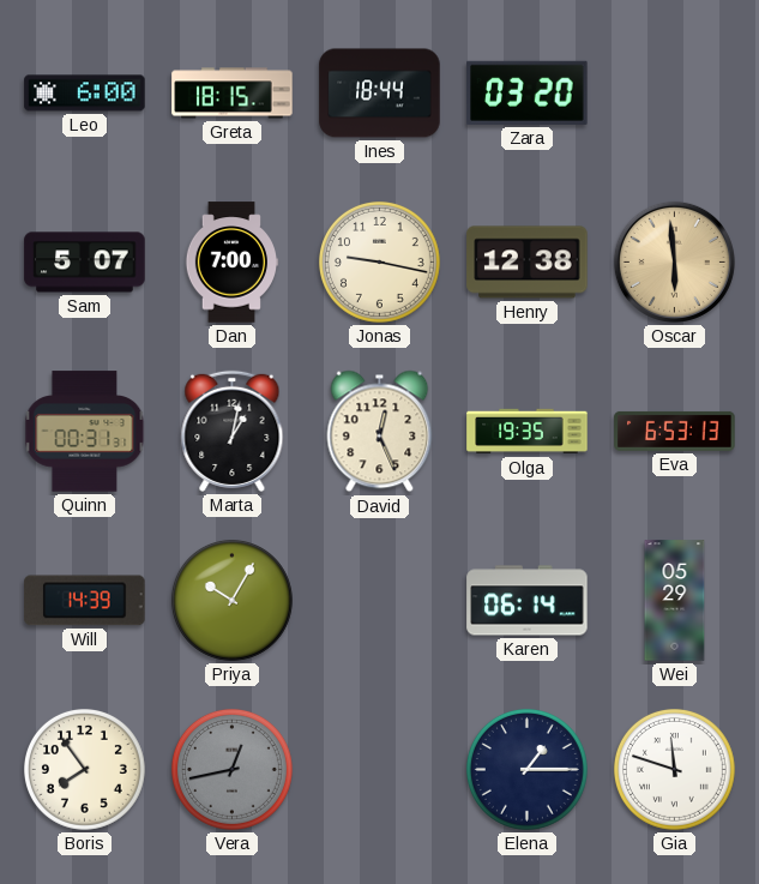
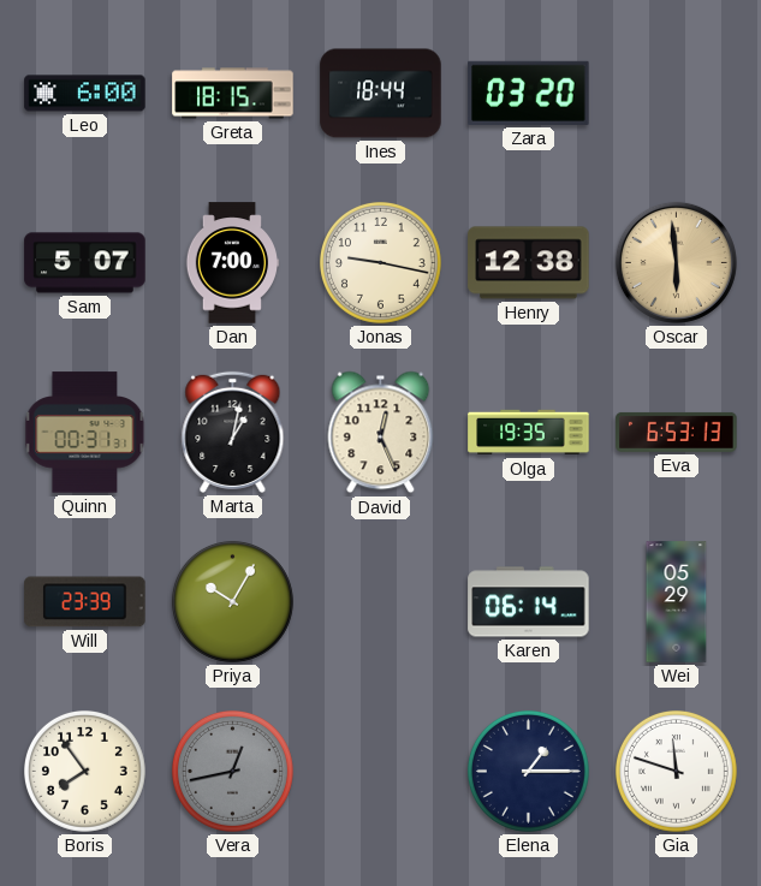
Will: 14:39 -> 23:39
